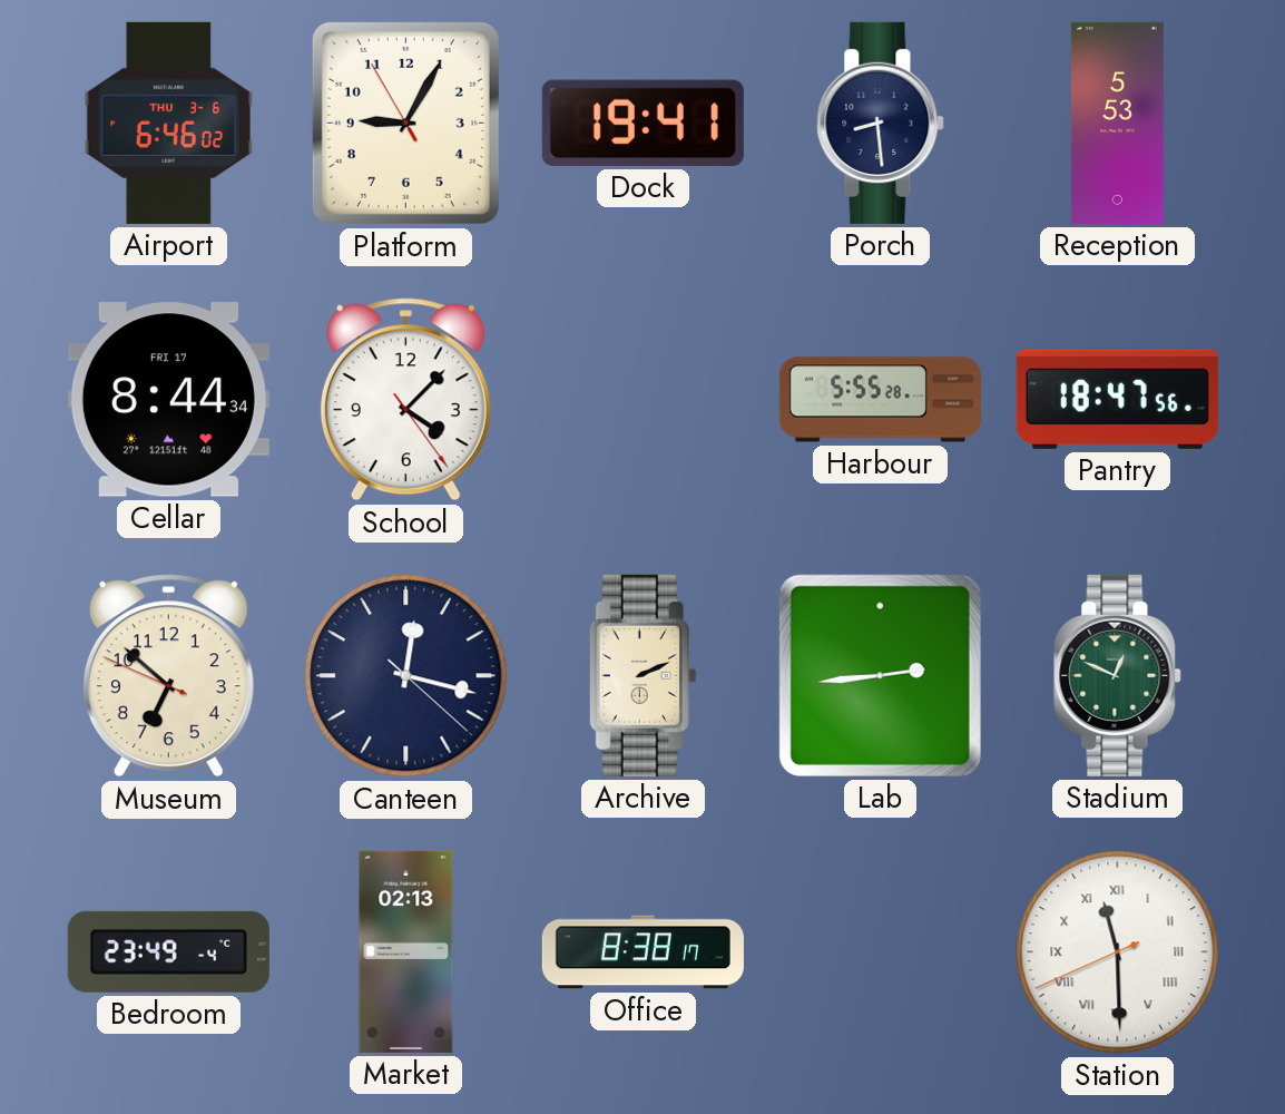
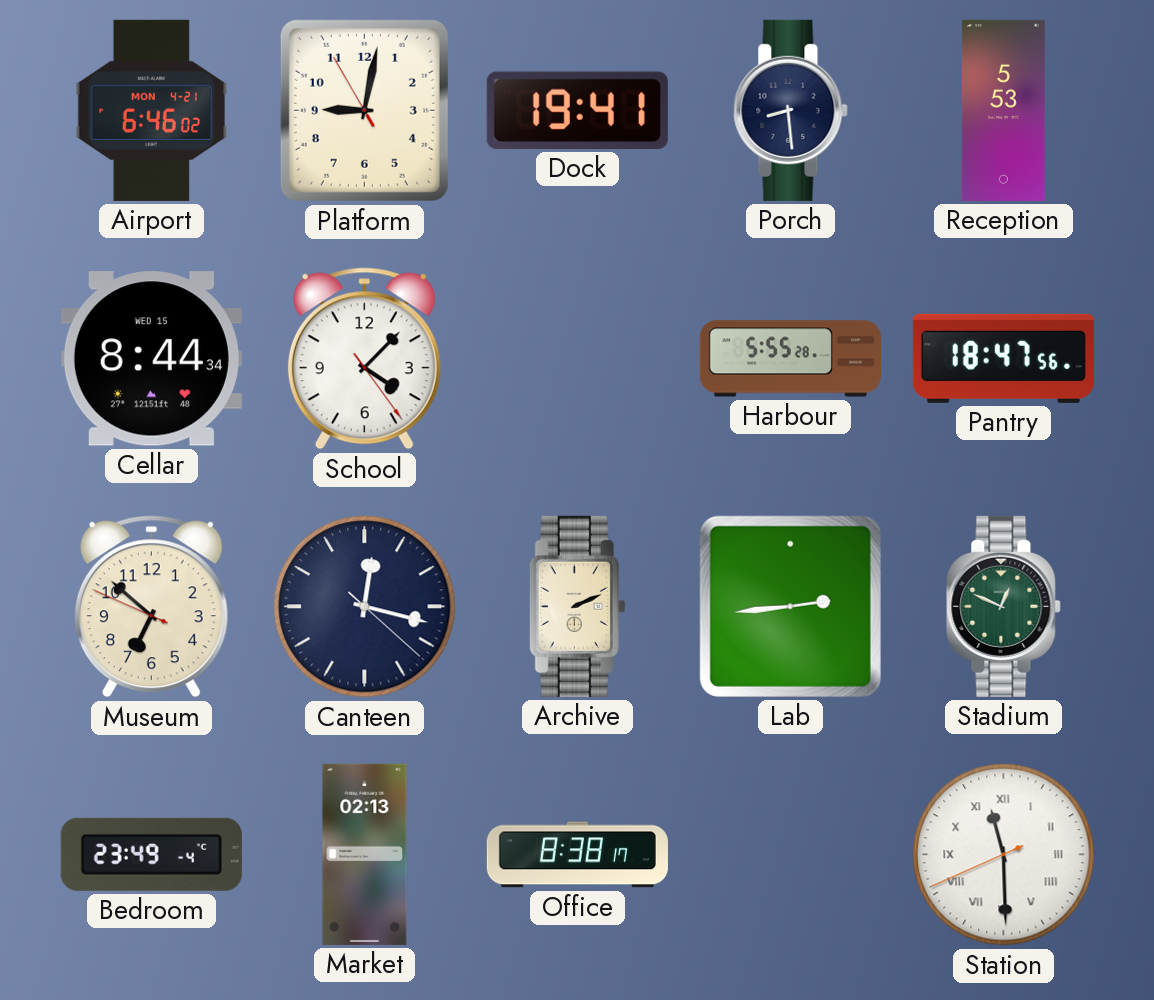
Airport date: THU 3-6 -> MON 4-21
Platform: 9:04 -> 9:01
Cellar date: FRI 17 -> WED 15
